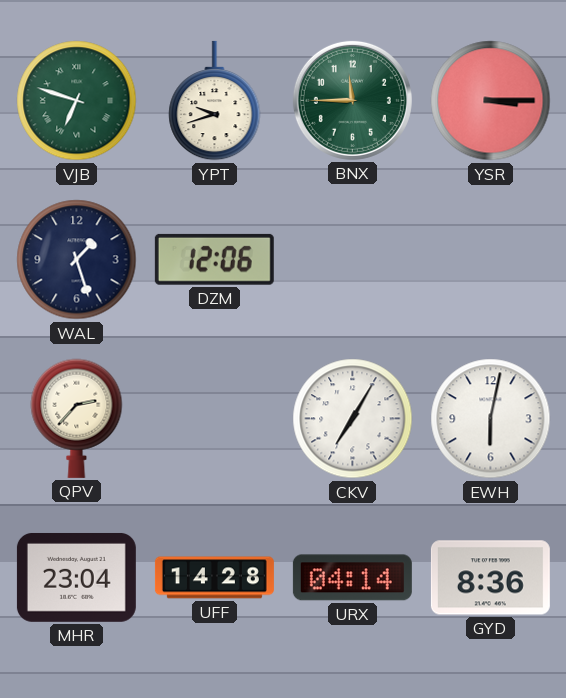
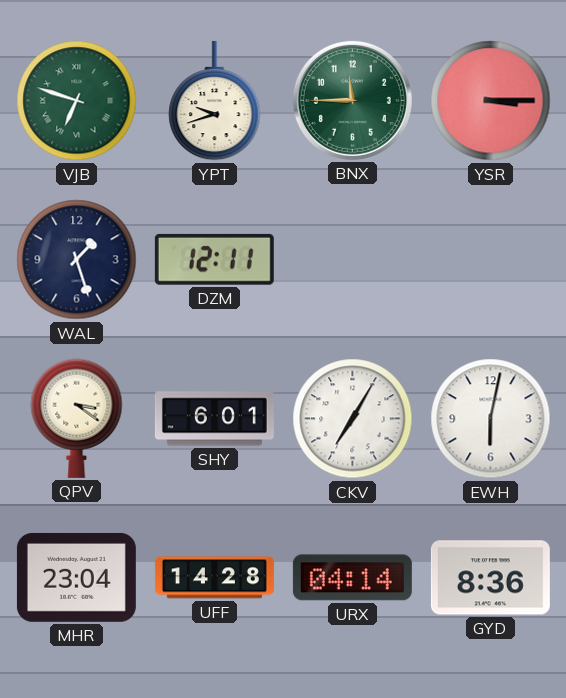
DZM: 12:06 -> 12:11
QPV: 2:37 -> 3:21
SHY: none -> 6:01
